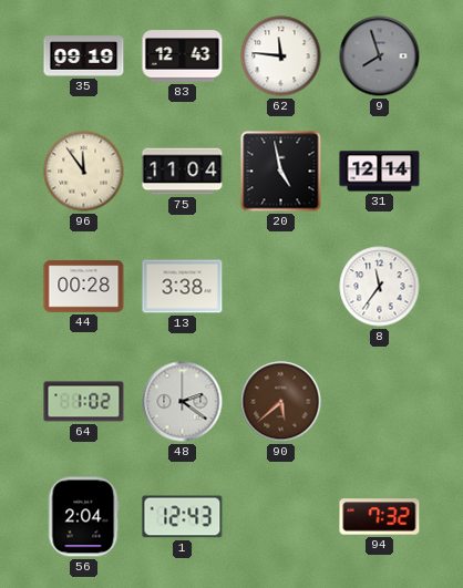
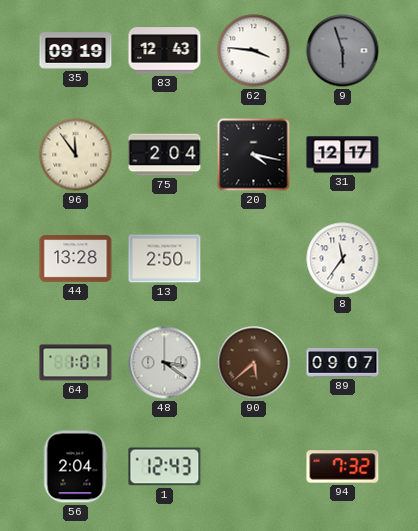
62: 11:46 -> 3:46
9: 7:57 -> 5:57
75: 11:04 -> 2:04
20: 4:58 -> 4:17
31: 12:14 -> 12:17
44: 00:28 -> 13:28
13: 3:38 -> 2:50
64: 1:02 -> 1:01
48: 2:21 -> 3:21
89: none -> 09:07
